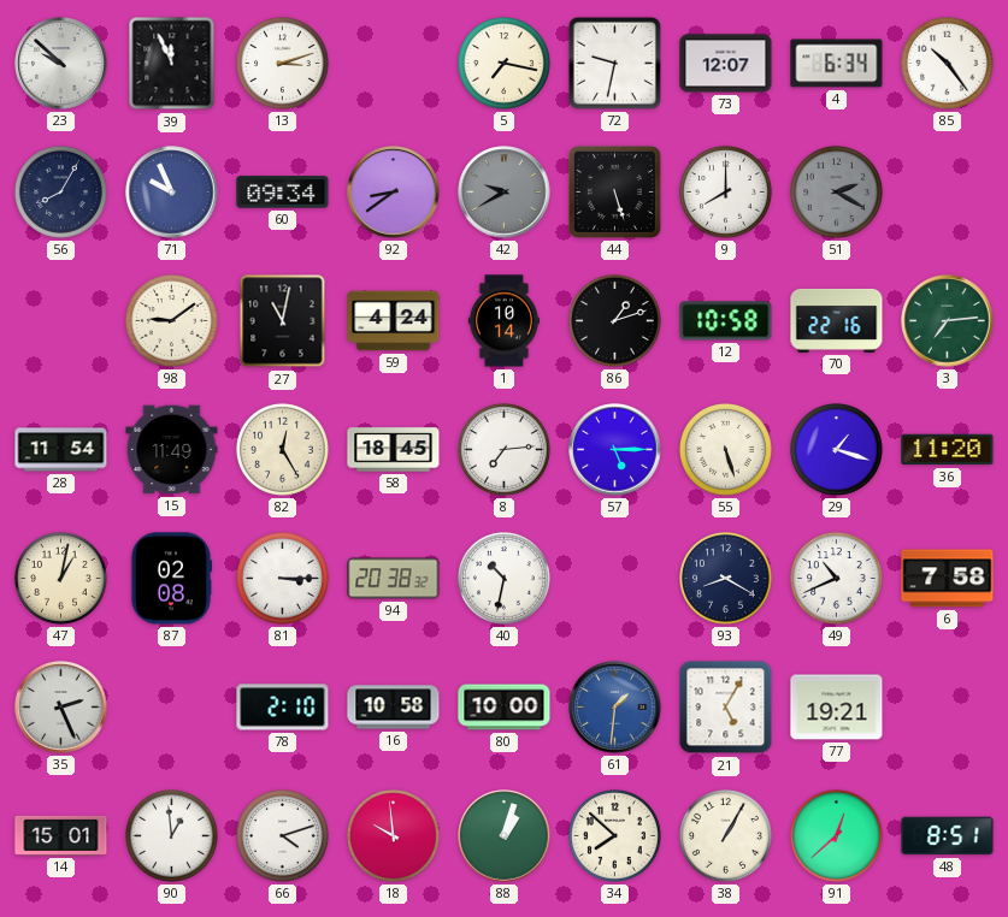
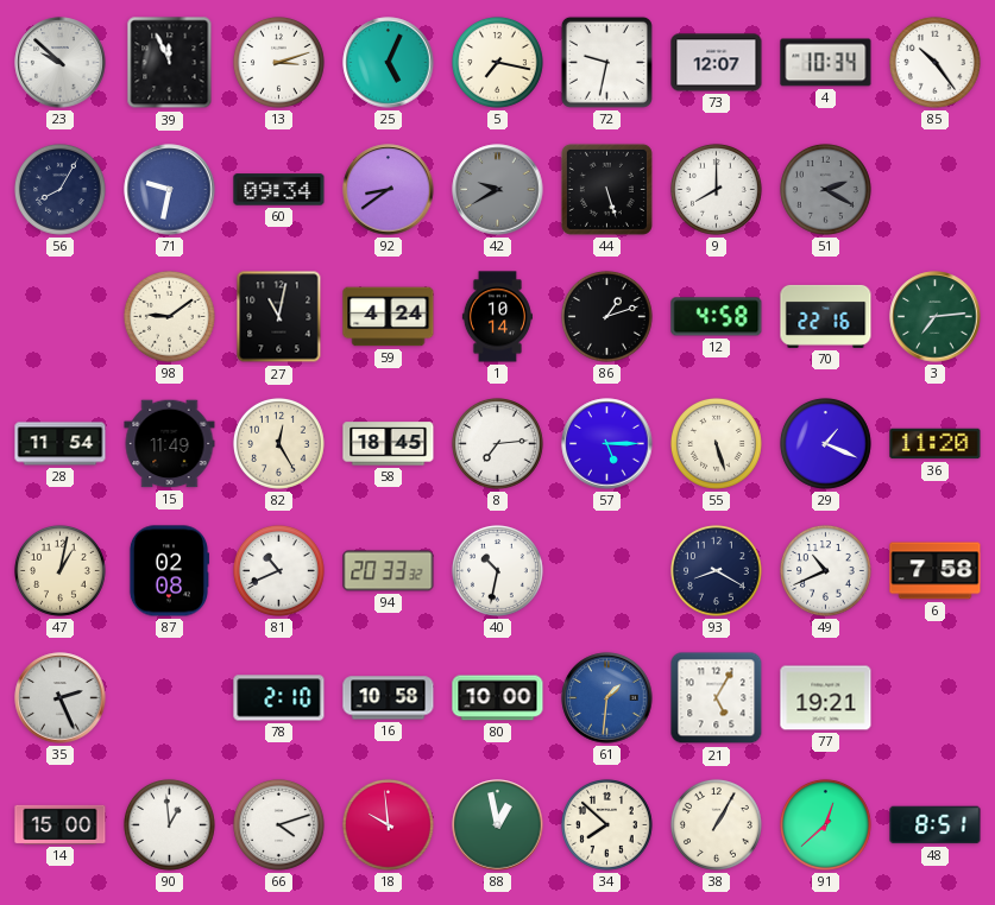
25: none -> 5:04
4: 6:34 -> 10:34
71: 9:56 -> 9:32
12: 10:58 -> 4:58
29: 1:18 -> 1:19
81: 3:15 -> 10:41
94: 20:38 -> 20:33
14: 15:01 -> 15:00
88: 1:03 -> 12:58
